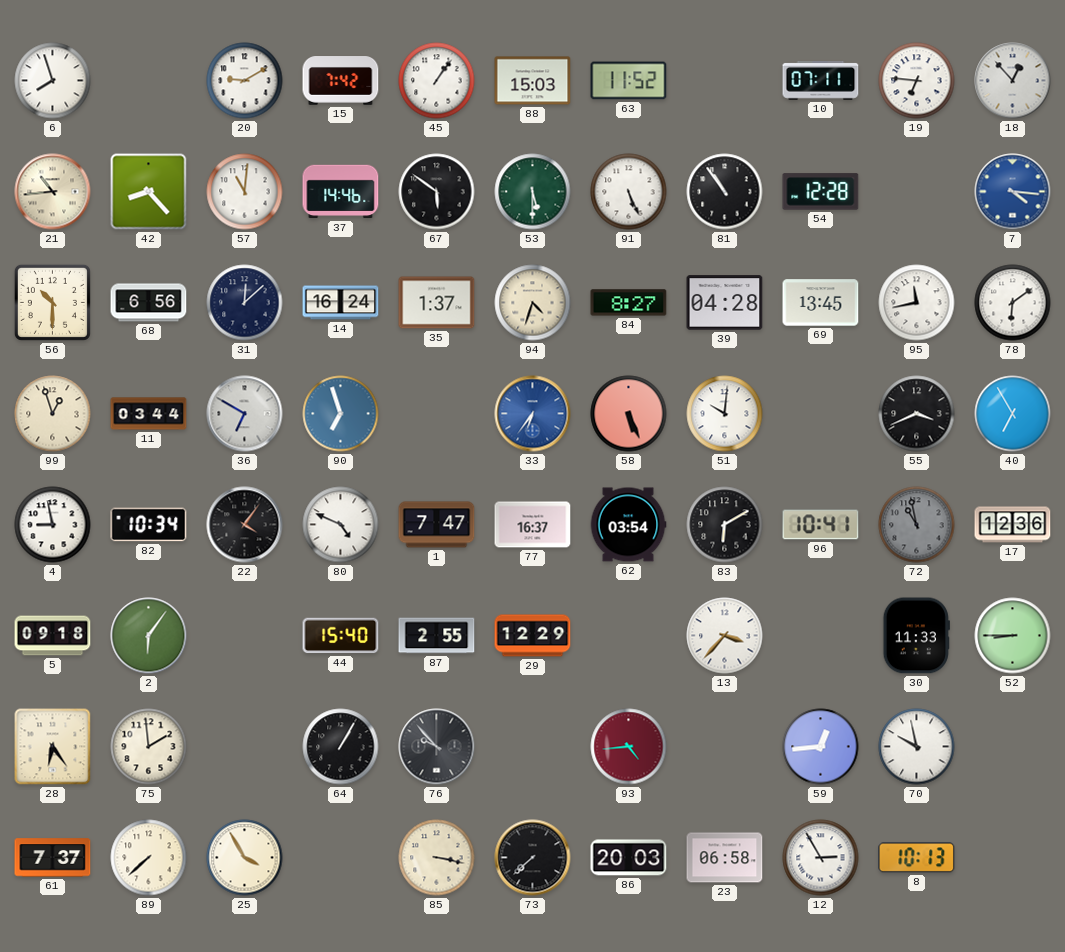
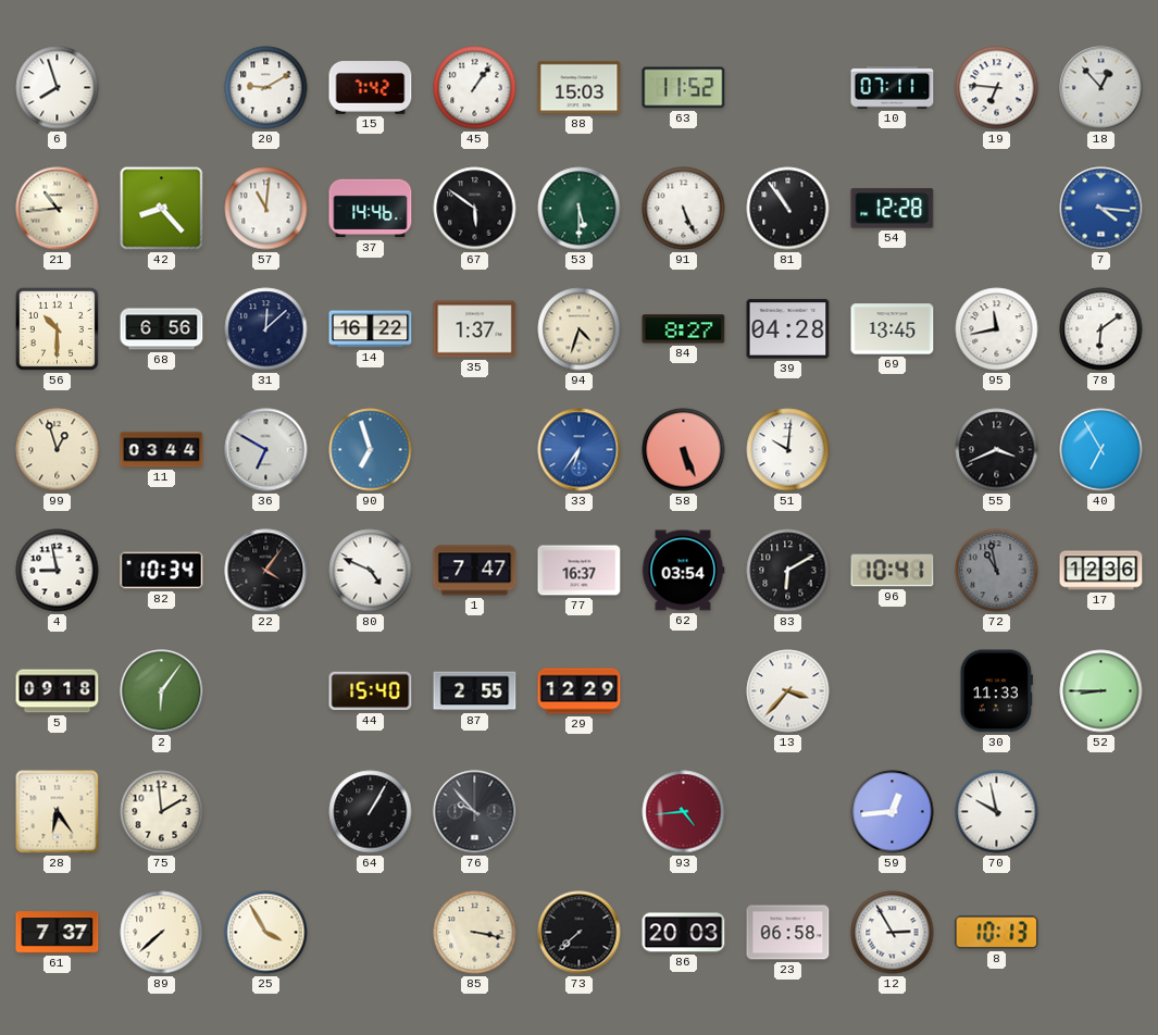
14: 16:24 -> 16:22
